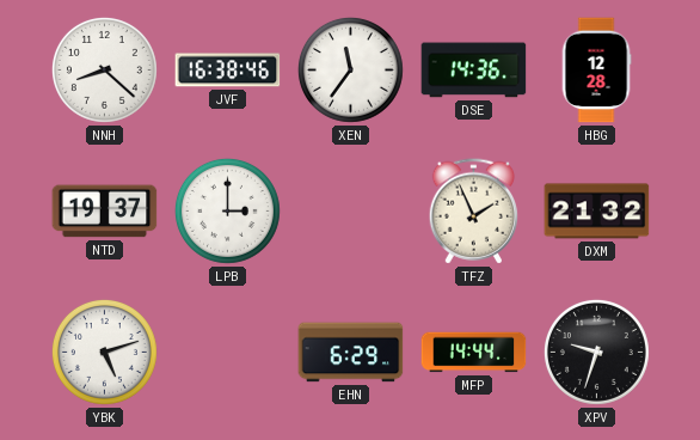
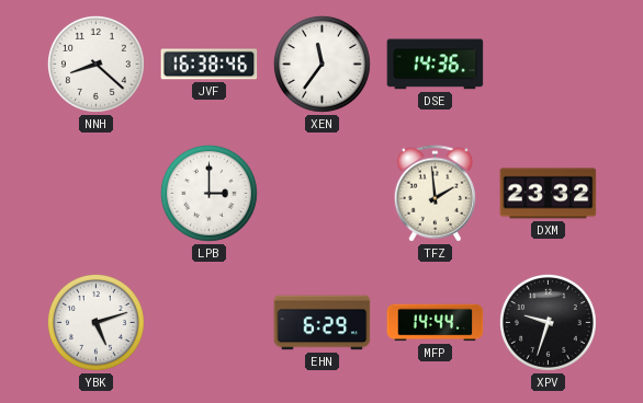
HBG: 12:28 -> none
NTD: 19:37 -> none
TFZ: 1:56 -> 1:59
DXM: 21:32 -> 23:32
